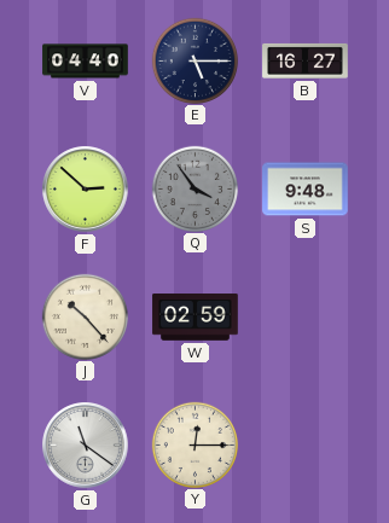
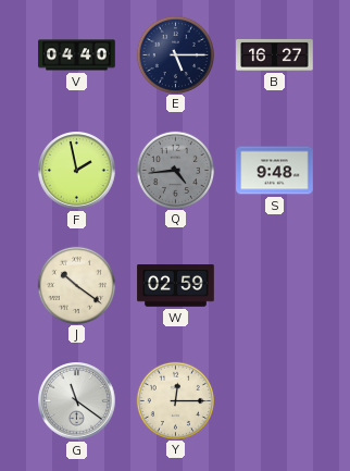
F: 2:52 -> 1:58
Q: 3:54 -> 4:44
J: 10:23 -> 10:21
